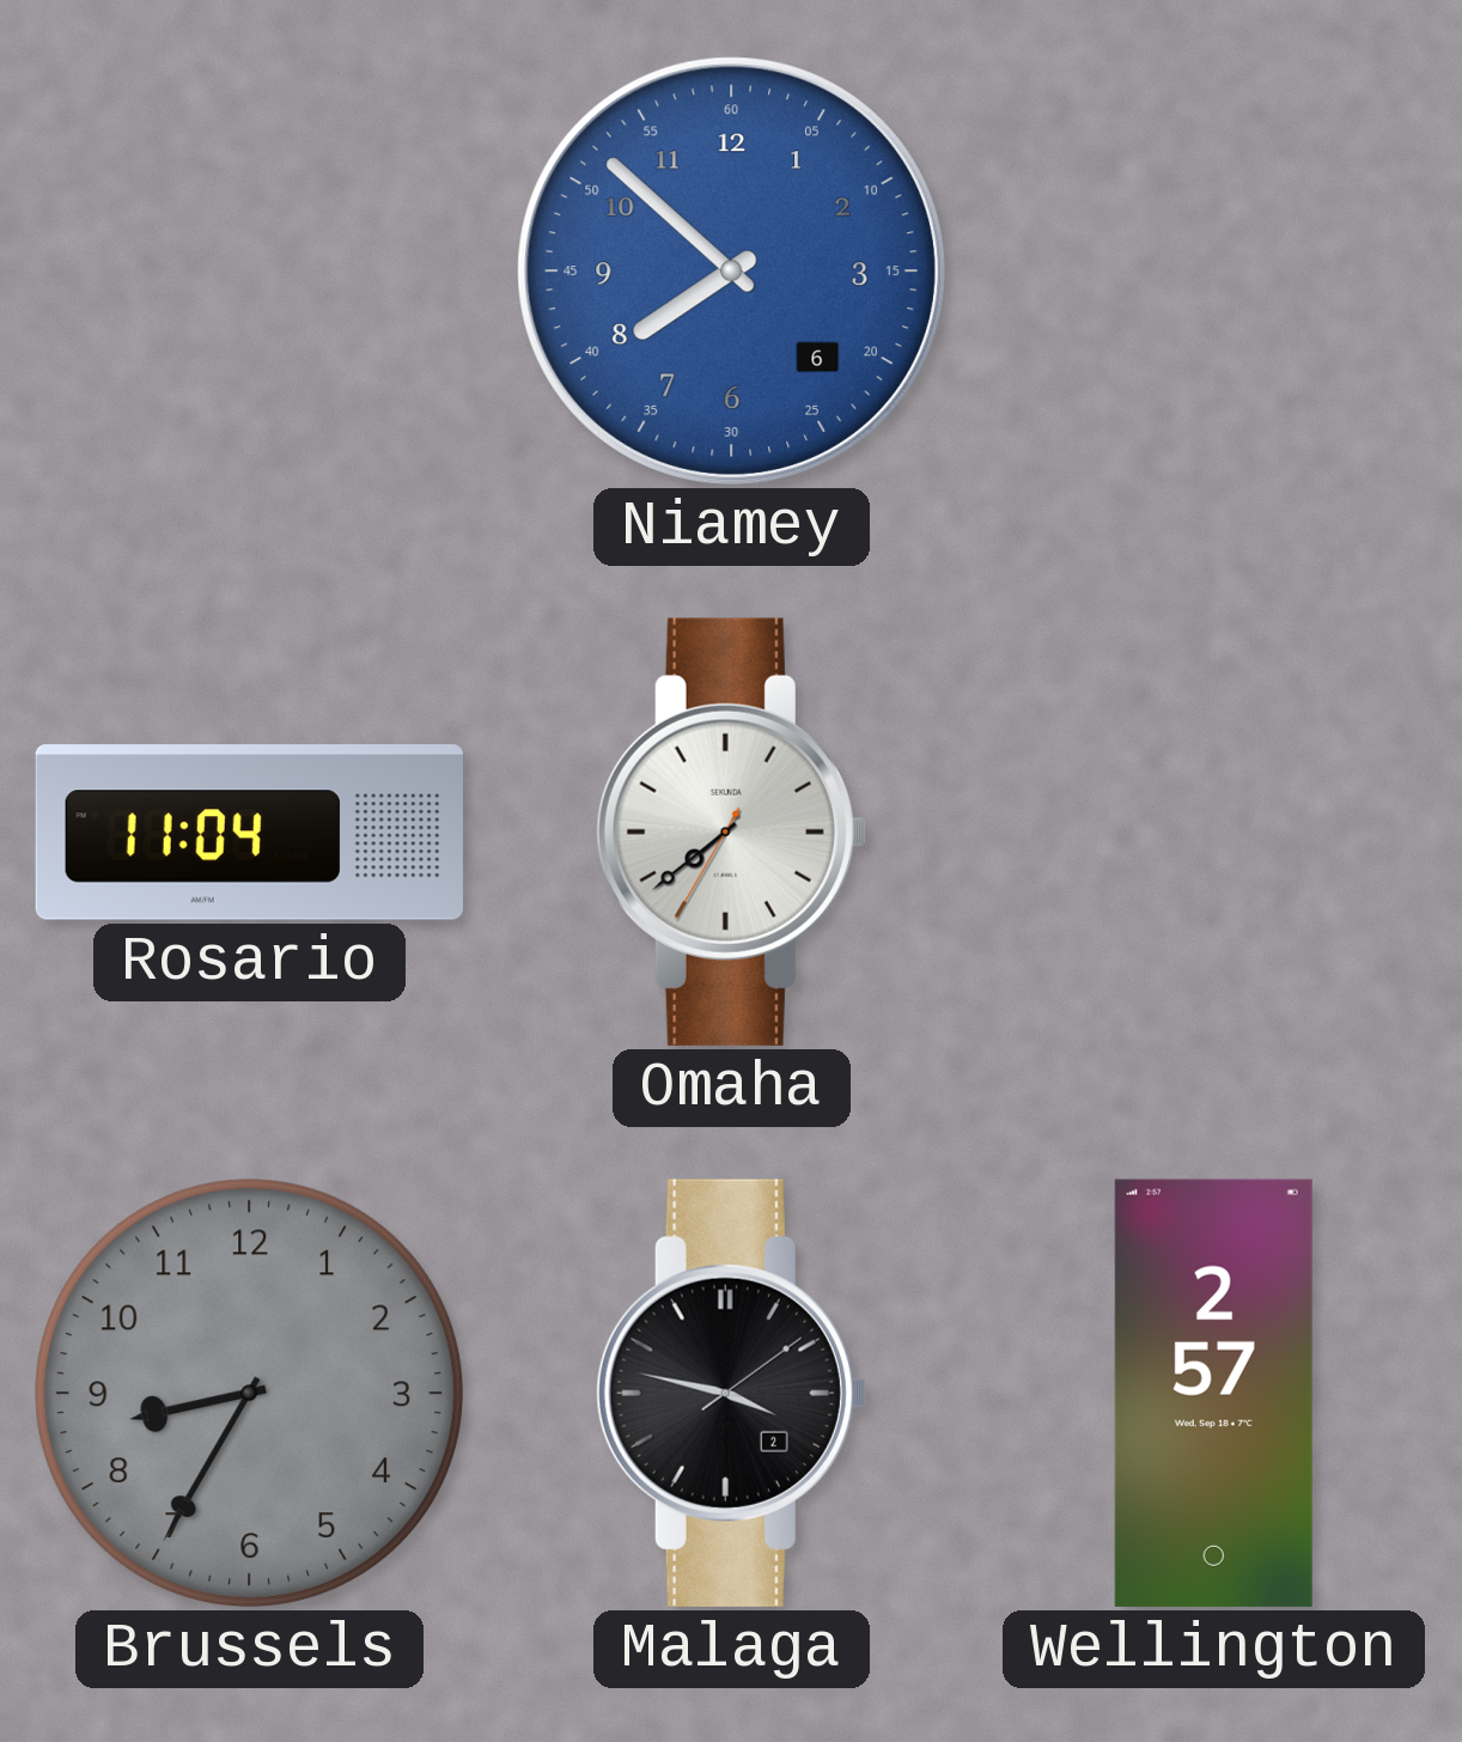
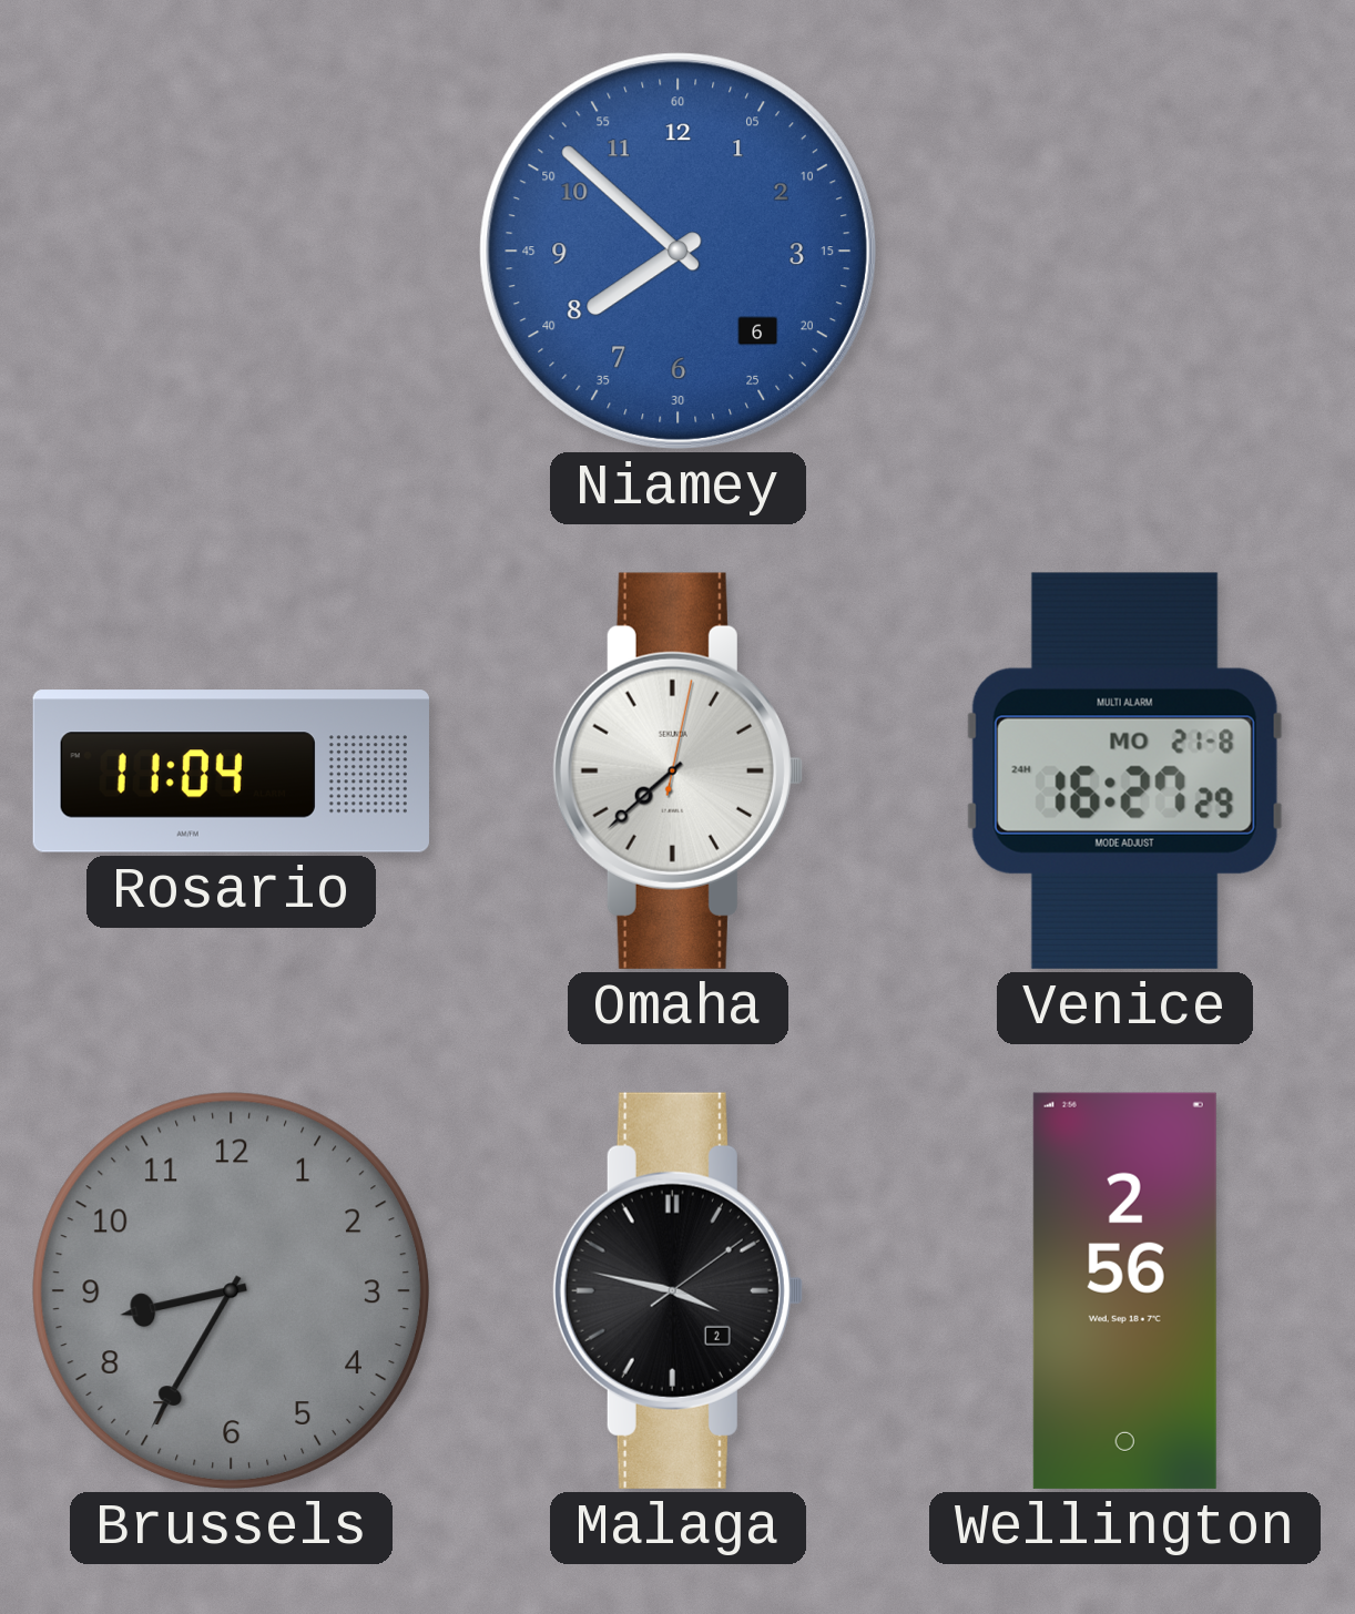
Omaha: 7:38:35 -> 7:38:02
Venice: none -> 16:27
Wellington: 2:57 -> 2:56
